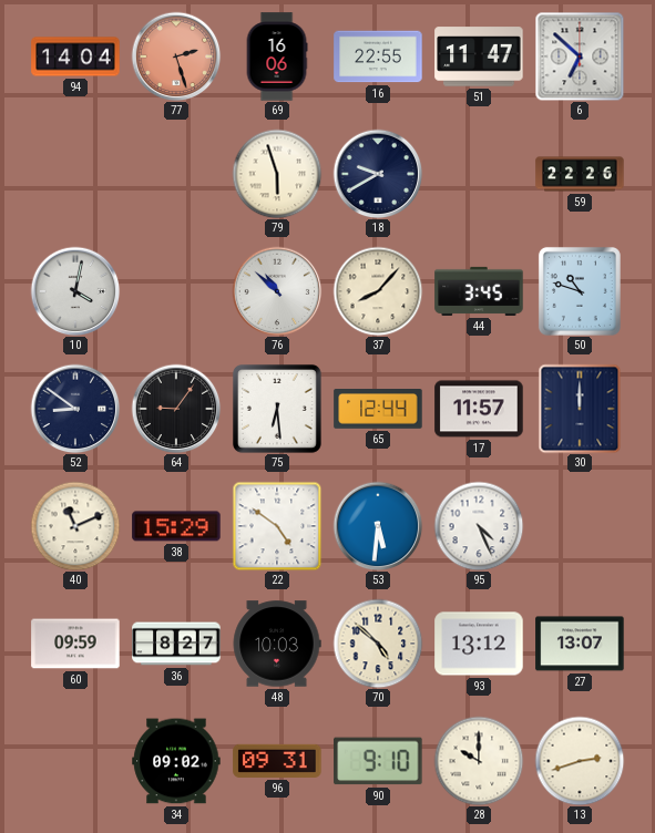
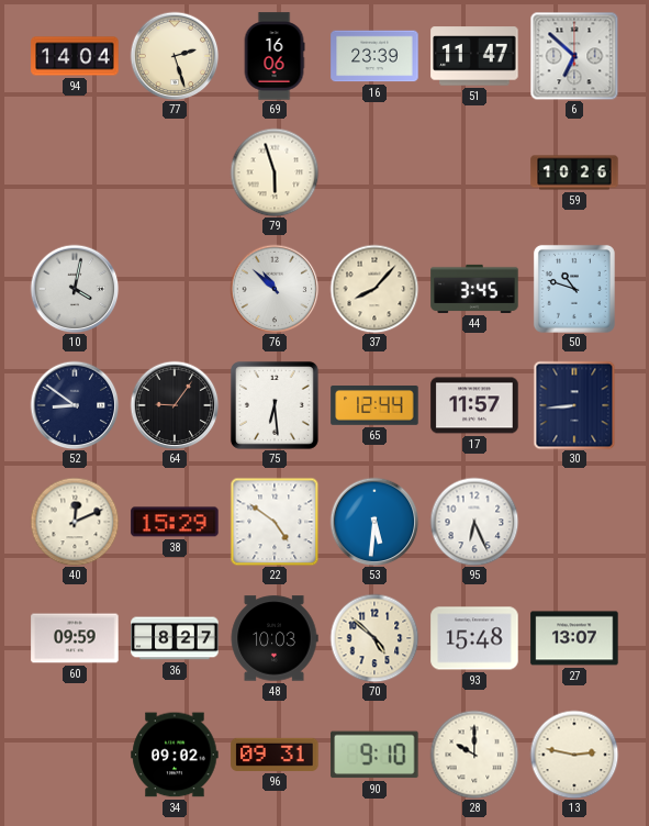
77 dial: salmon -> cream
16: 22:55 -> 23:39
18: 9:40 -> none
59: 22:26 -> 10:26
30: 12:00 -> 8:44
40: 11:11 -> 12:11
95: 4:26 -> 6:26
93: 13:12 -> 15:48
13: 2:42 -> 2:47
